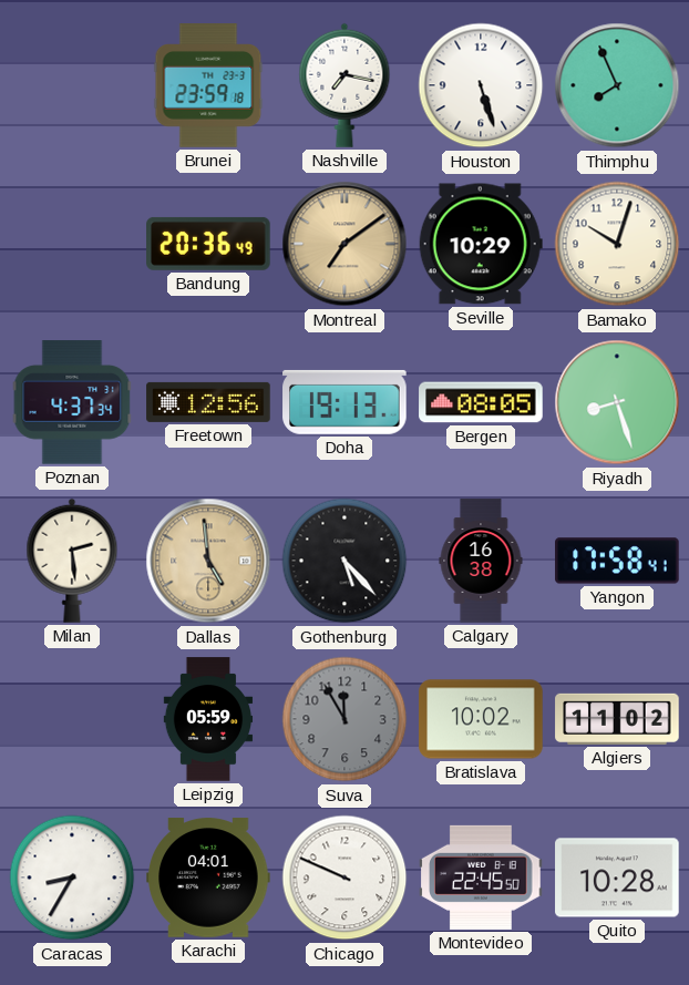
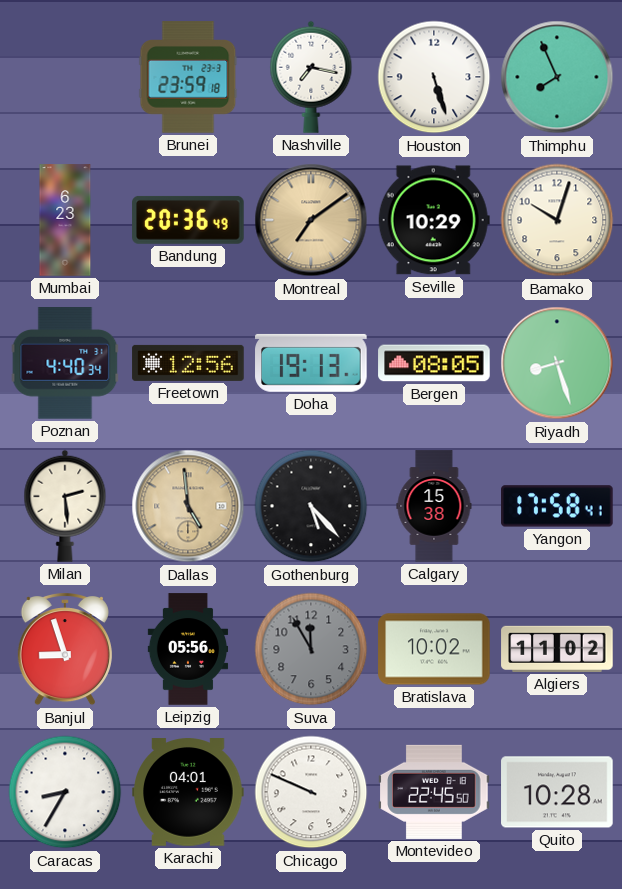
Mumbai: none -> 6:23
Poznan: 4:37 -> 4:40
Calgary: 16:38 -> 15:38
Banjul: none -> 8:57
Leipzig: 05:59 -> 05:56
